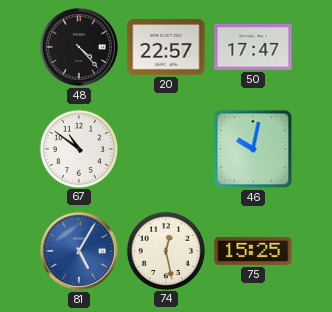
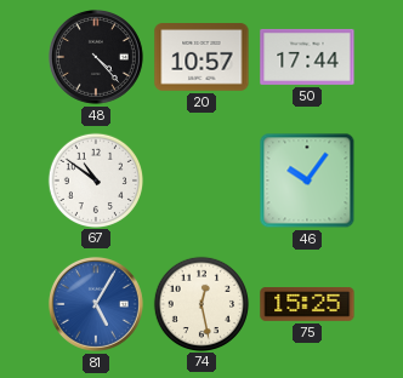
20: 22:57 -> 10:57
50: 17:47 -> 17:44
46: 10:02 -> 10:06
